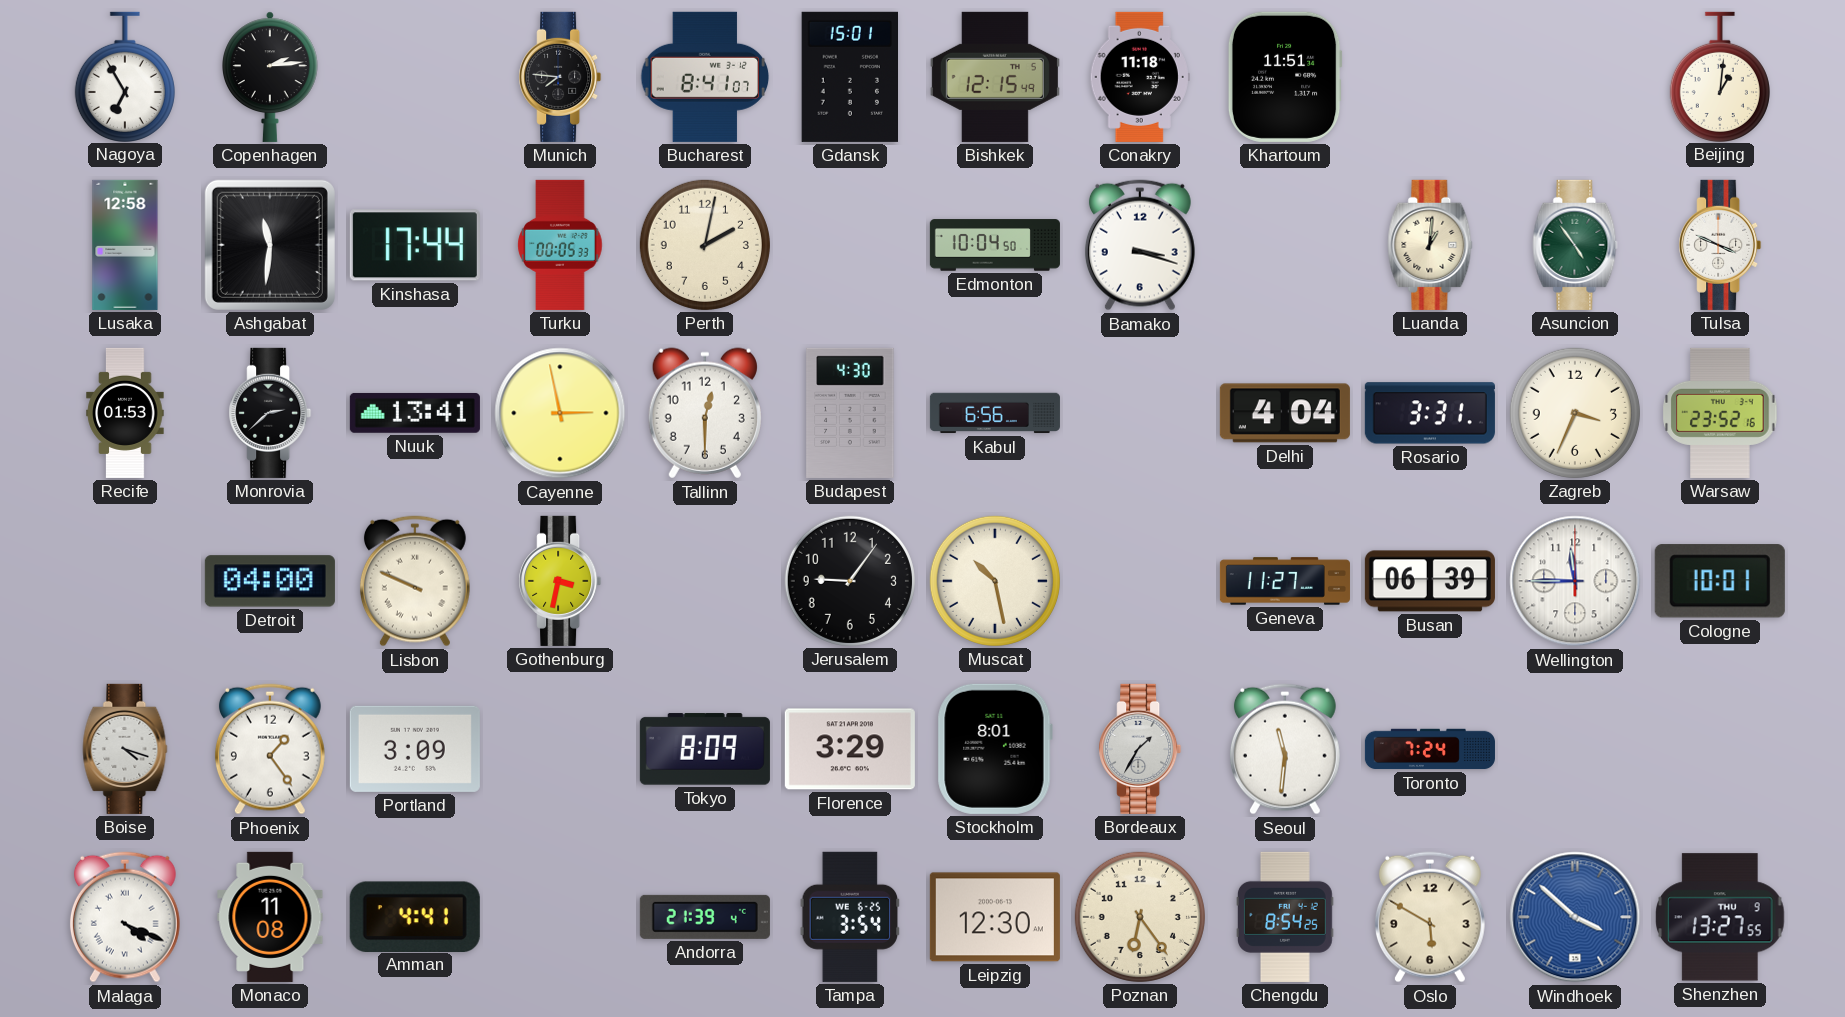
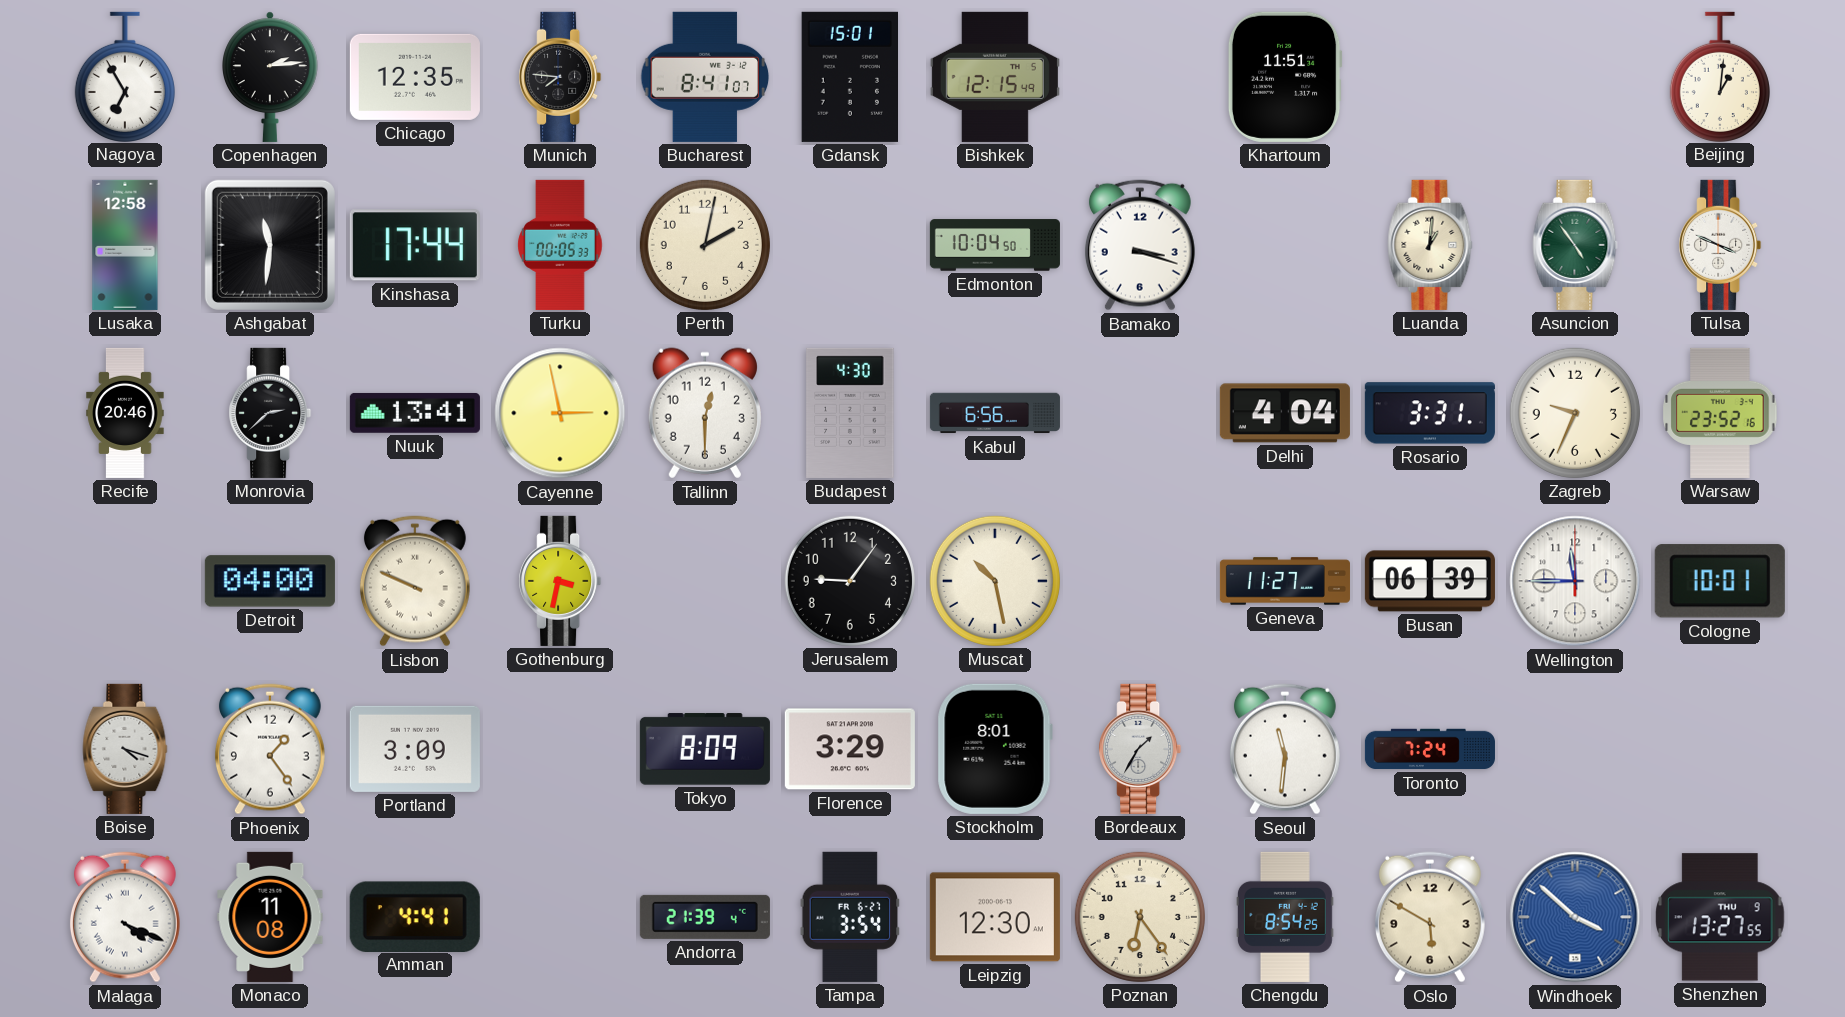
Chicago: none -> 12:35
Conakry: 11:18 -> none
Recife: 01:53 -> 20:46
Zagreb: 3:34 -> 9:34
Tampa date: WE 6-25 -> FR 6-27
